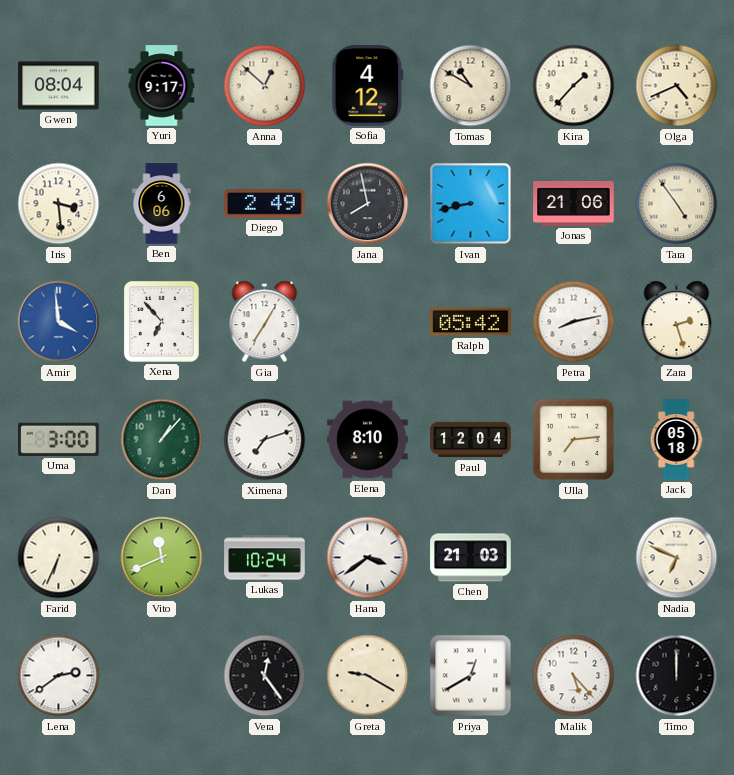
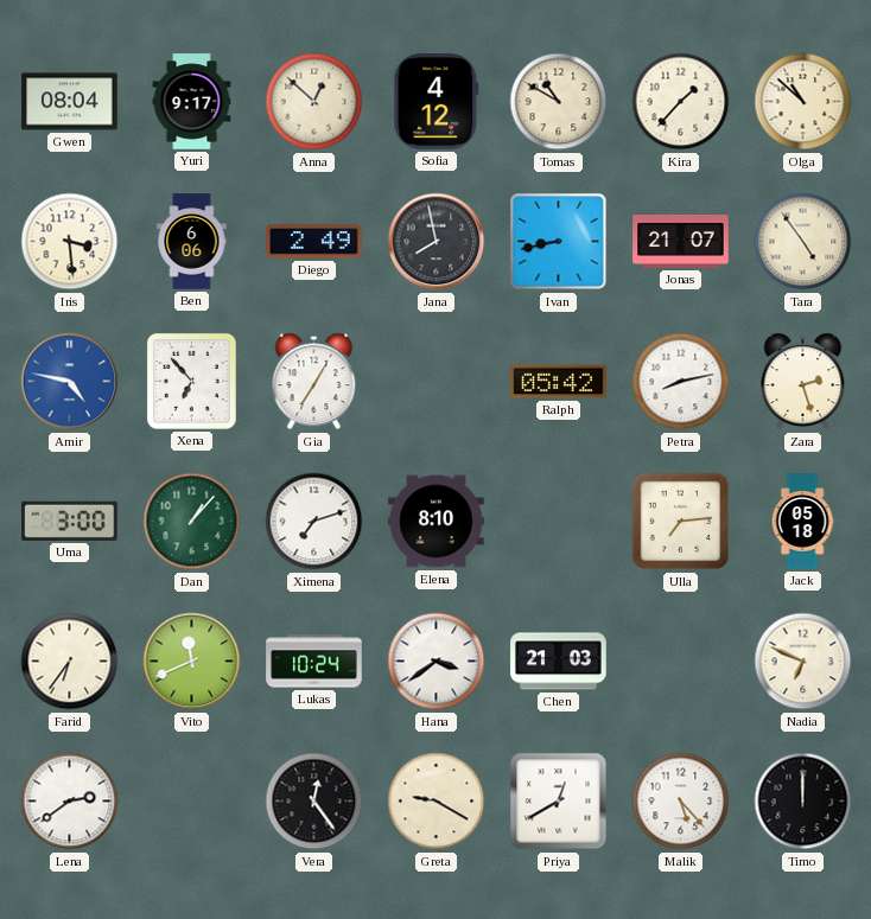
Olga: 4:41 -> 10:52
Jonas: 21:06 -> 21:07
Amir: 3:59 -> 4:47
Paul: 12:04 -> none
Farid: 6:34 -> 6:36
